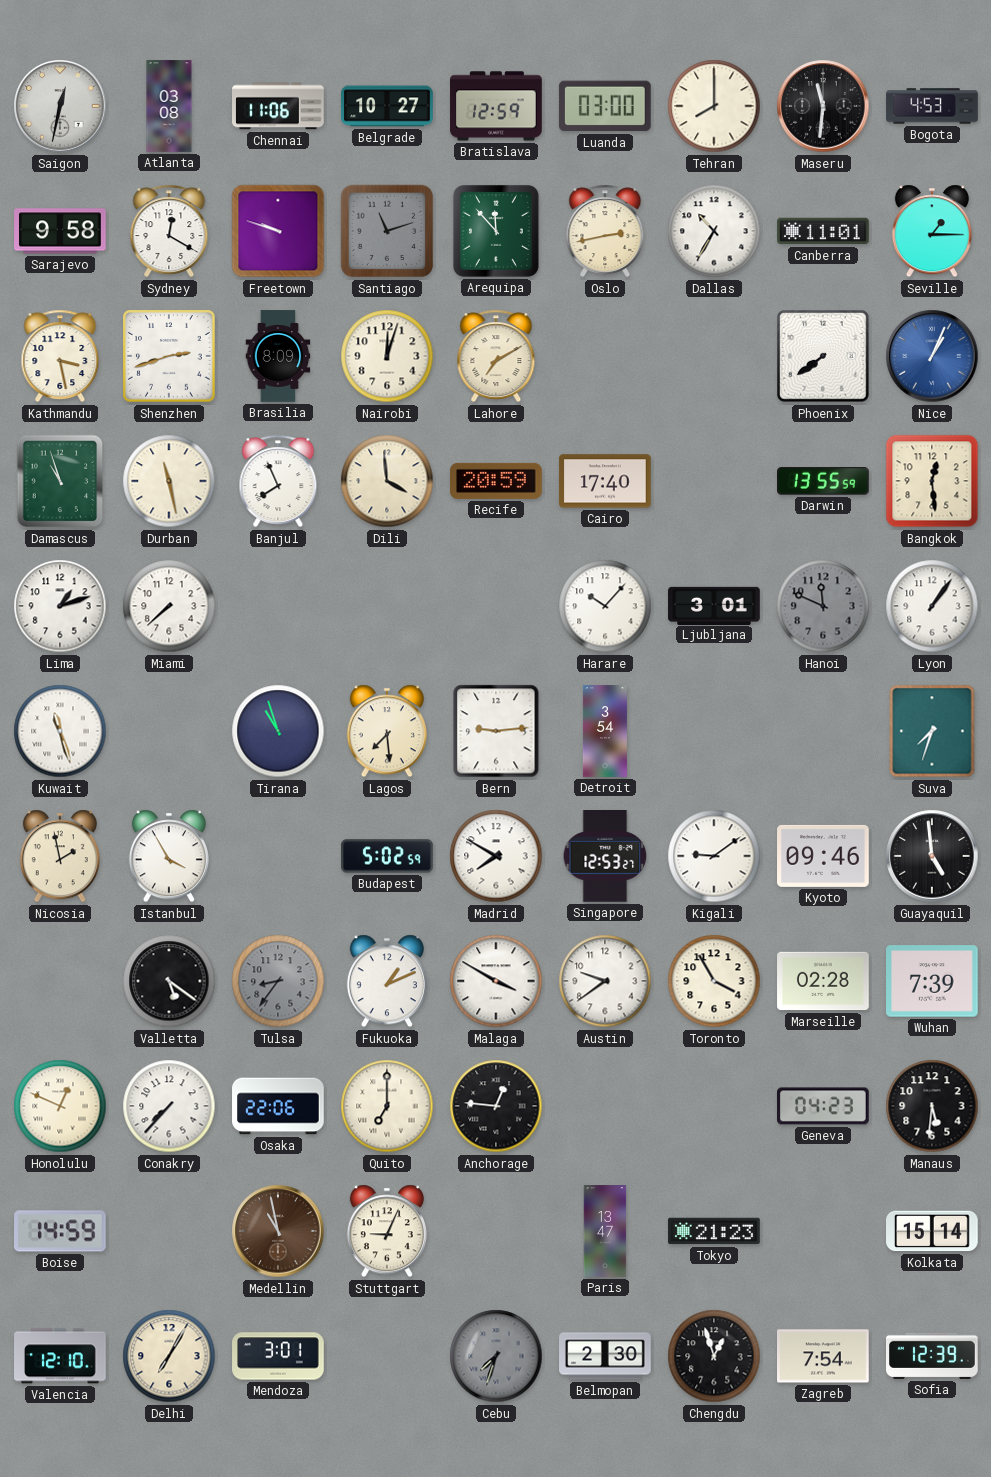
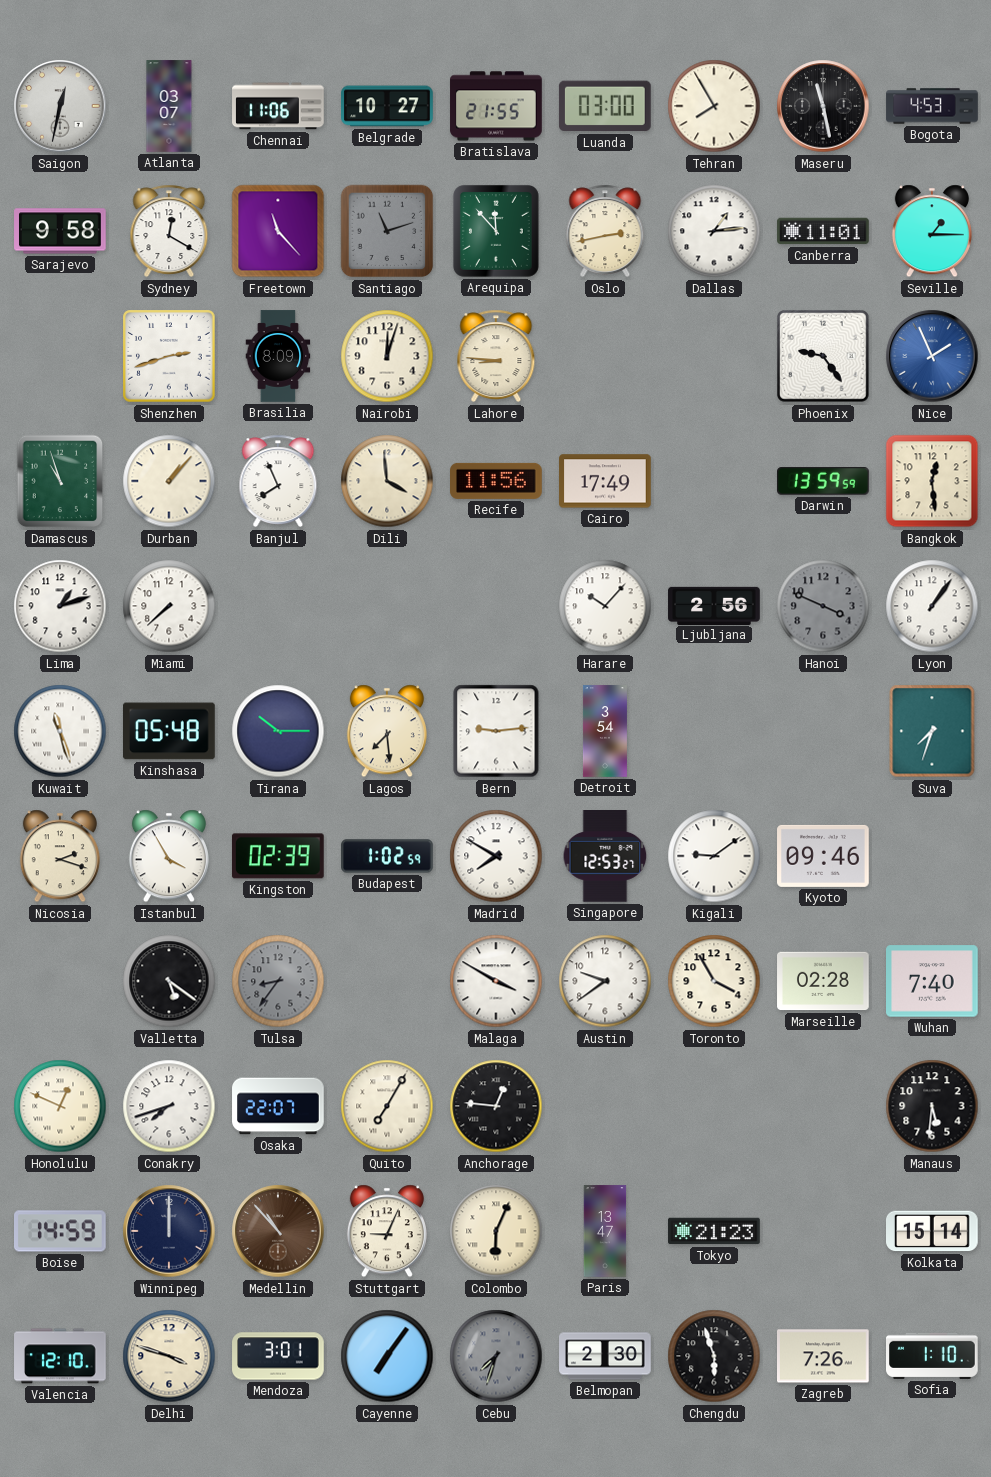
Atlanta: 03:08 -> 03:07
Bratislava: 12:59 -> 21:55
Tehran: 8:00 -> 7:55
Maseru: 11:31 -> 11:28
Freetown: 9:48 -> 11:23
Dallas: 10:35 -> 1:14
Kathmandu: 3:28 -> none
Lahore: 7:10 -> 8:46
Phoenix: 7:39 -> 9:24
Nice: 1:04 -> 1:56
Durban: 11:28 -> 1:07
Recife: 20:59 -> 11:56
Cairo: 17:40 -> 17:49
Darwin: 13:55 -> 13:59
Ljubljana: 3:01 -> 2:56
Hanoi: 11:49 -> 3:49
Kinshasa: none -> 05:48
Tirana: 10:57 -> 10:15
Nicosia: 1:58 -> 2:18
Kingston: none -> 02:39
Budapest: 5:02 -> 1:02
Guayaquil: 4:59 -> none
Fukuoka: 1:11 -> none
Wuhan: 7:39 -> 7:40
Conakry: 7:37 -> 7:42
Osaka: 22:06 -> 22:07
Quito: 7:00 -> 7:05
Geneva: 04:23 -> none
Winnipeg: none -> 12:00
Medellin: 10:58 -> 10:53
Colombo: none -> 6:04
Delhi: 7:05 -> 3:48
Cayenne: none -> 7:06
Chengdu: 12:57 -> 5:57
Zagreb: 7:54 -> 7:26
Sofia: 12:39 -> 1:10
